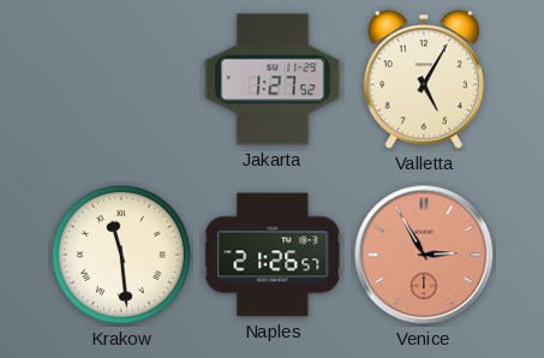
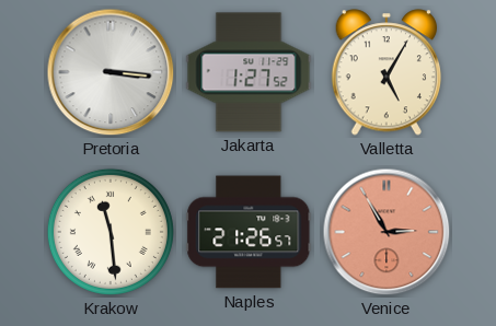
Pretoria: none -> 3:16
